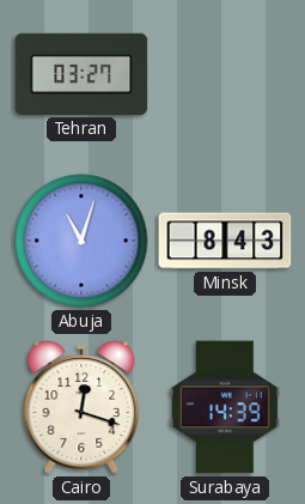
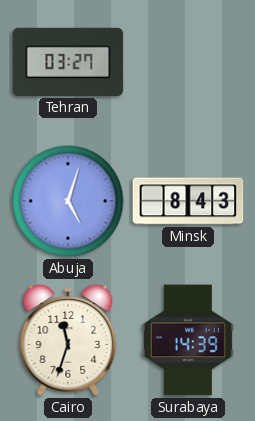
Abuja: 11:03 -> 5:03
Cairo: 12:18 -> 11:33
